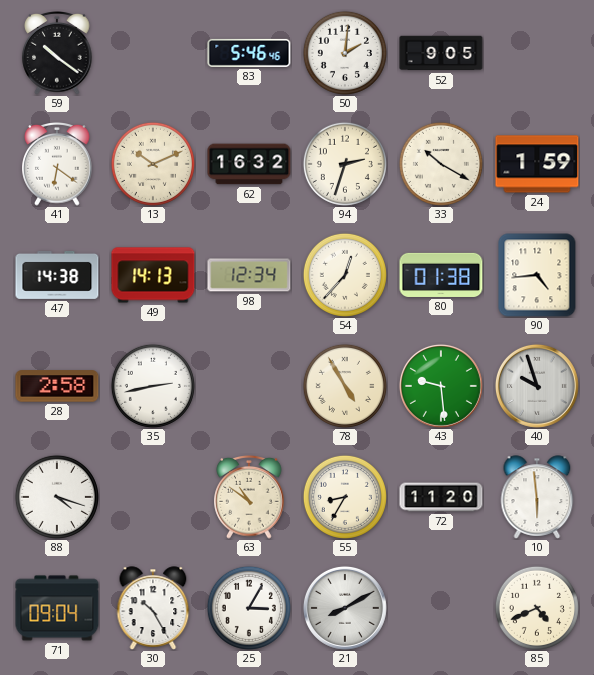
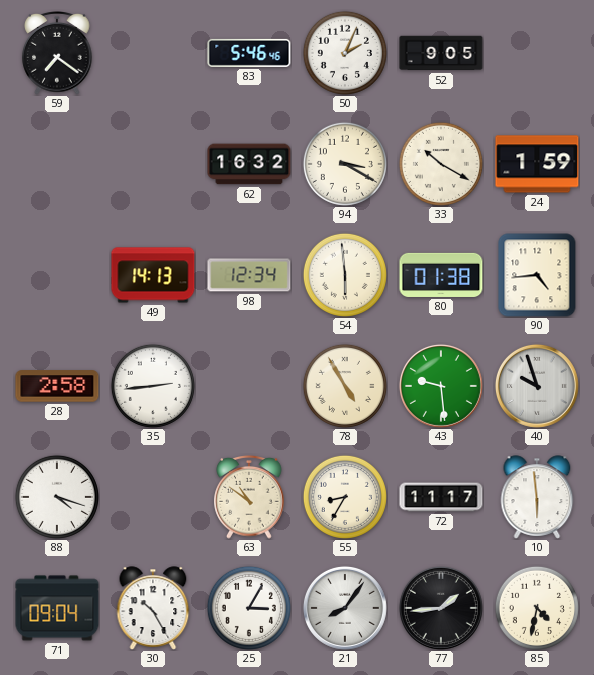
59: 10:21 -> 7:21
50: 2:01 -> 2:04
41: 6:21 -> none
13: 10:11 -> none
94: 2:33 -> 3:20
47: 14:38 -> none
54: 12:37 -> 5:59
35: 2:43 -> 2:44
72: 11:20 -> 11:17
21: 8:10 -> 8:06
77: none -> 1:44
85: 4:41 -> 4:32
